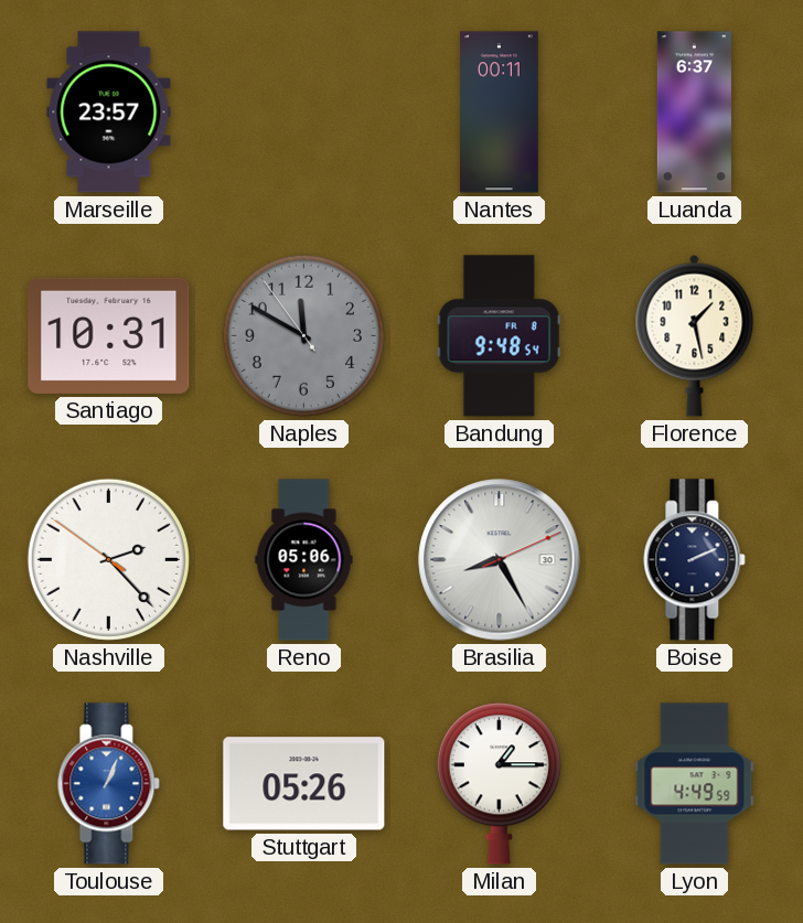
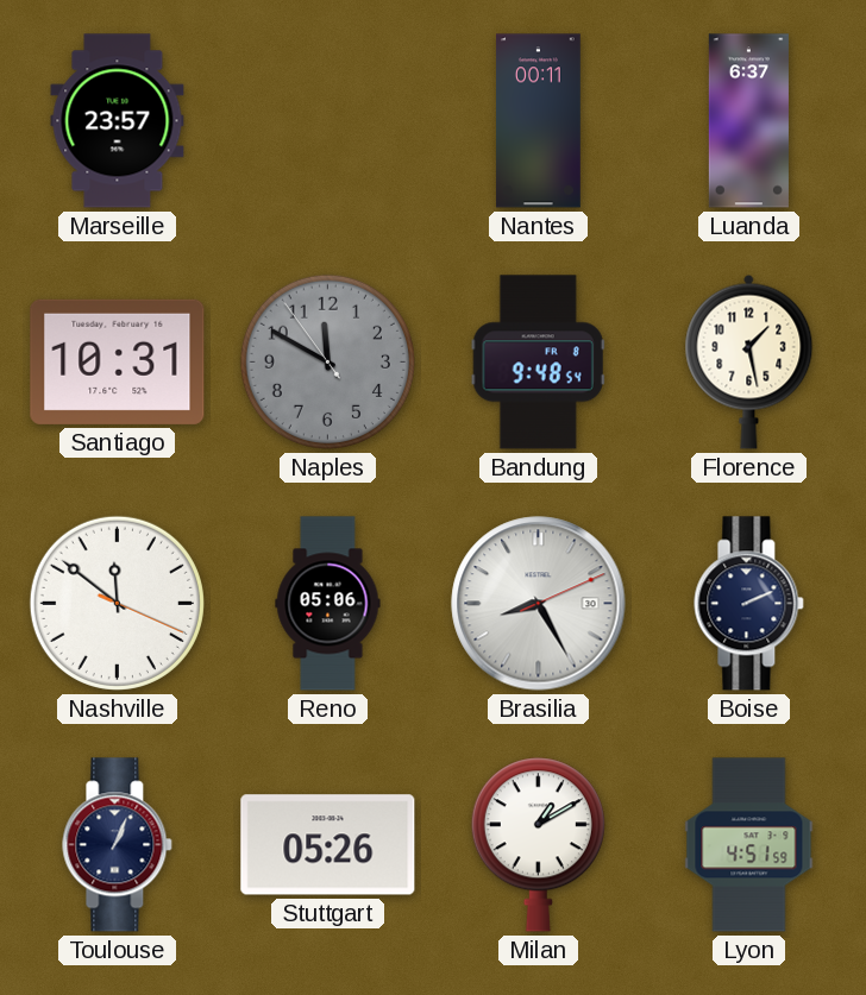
Nashville: 2:22 -> 11:51
Toulouse dial: blue -> navy
Milan: 1:15 -> 1:10
Lyon: 4:49 -> 4:51
